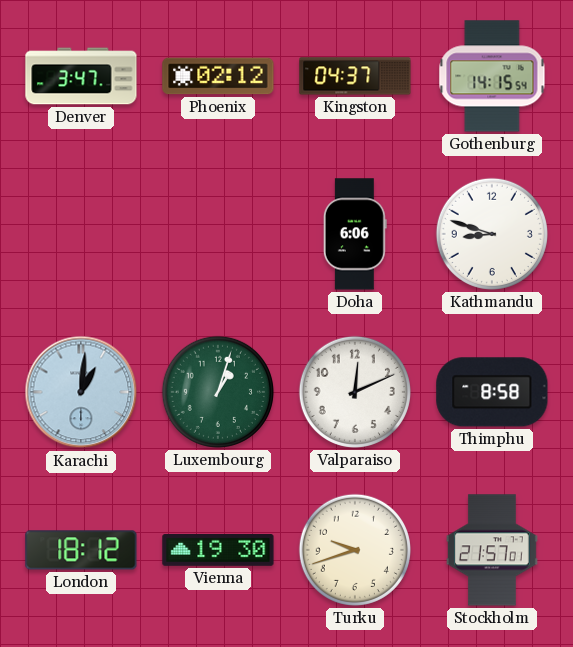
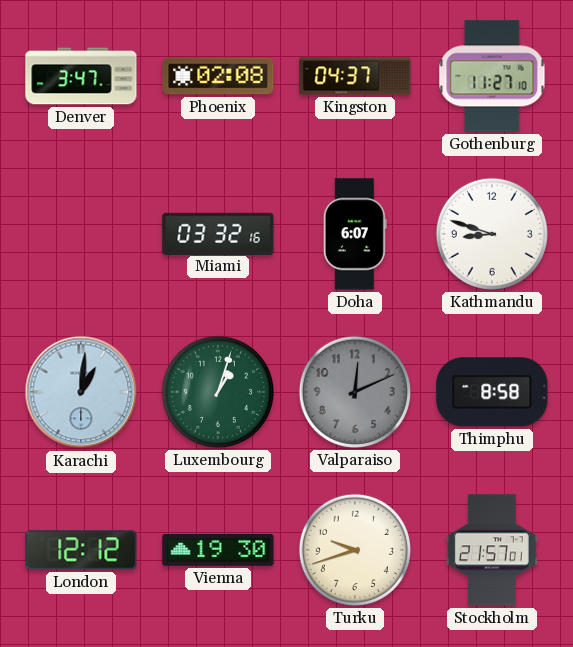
Phoenix: 02:12 -> 02:08
Gothenburg: 14:15 -> 11:27
Miami: none -> 03:32
Doha: 6:06 -> 6:07
Valparaiso dial: white -> grey
London: 18:12 -> 12:12
